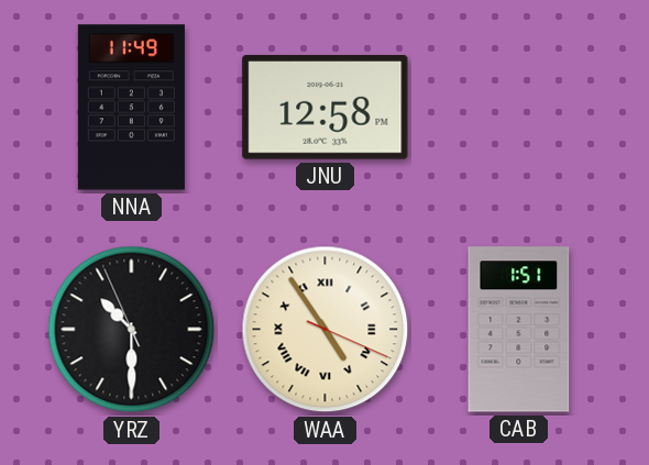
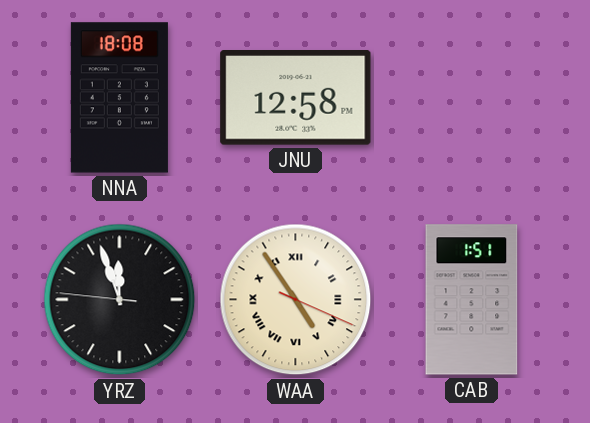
NNA: 11:49 -> 18:08
YRZ: 10:29 -> 11:56
